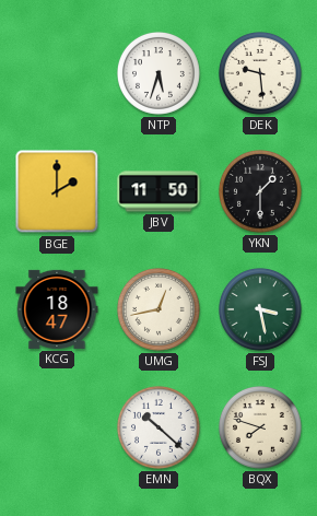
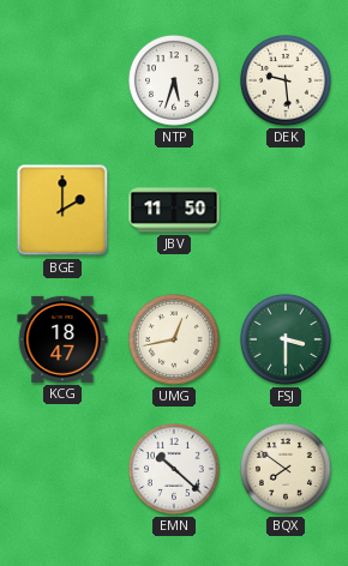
YKN: 1:30 -> none
FSJ: 3:28 -> 3:30
BQX: 7:48 -> 7:51
